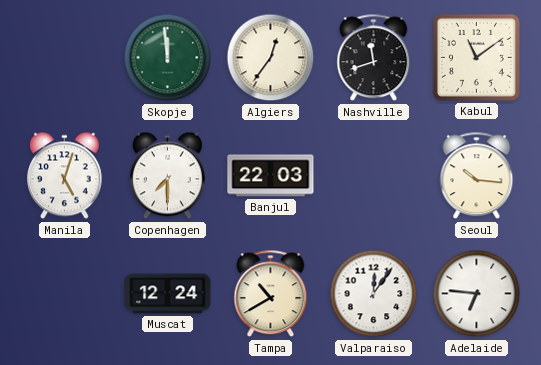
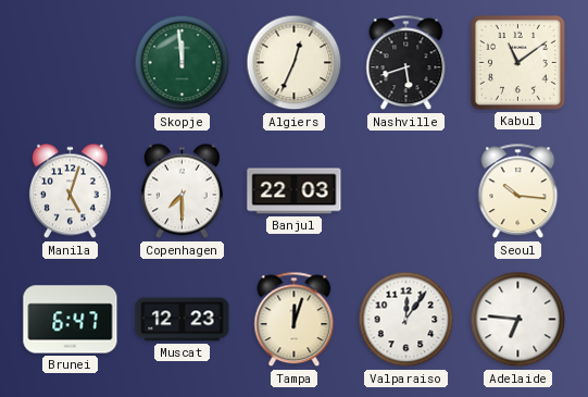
Algiers: 12:36 -> 12:34
Nashville: 11:42 -> 5:42
Brunei: none -> 6:47
Muscat: 12:24 -> 12:23
Tampa: 10:40 -> 12:03
